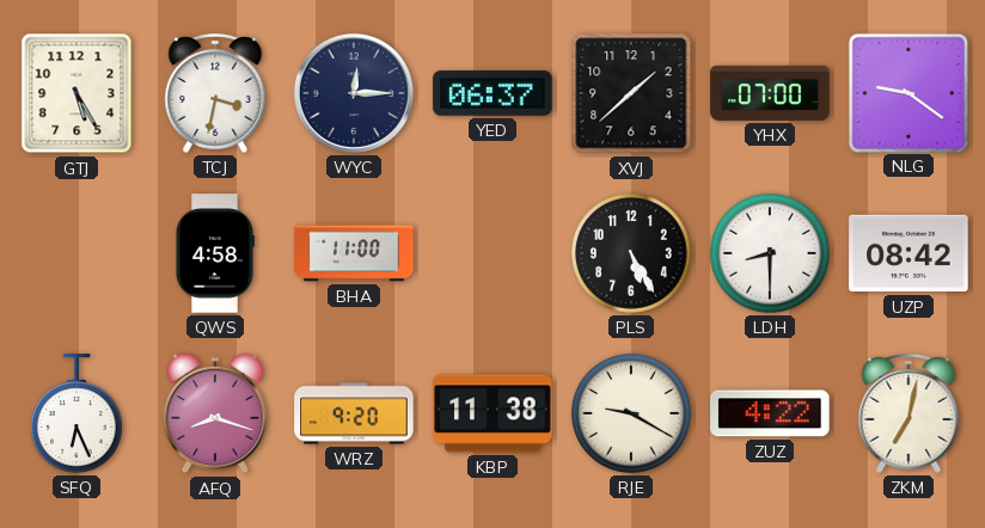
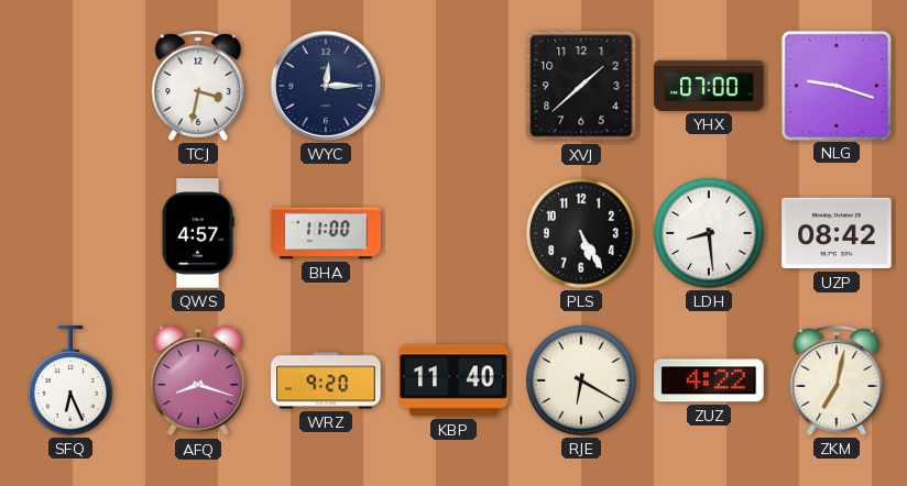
GTJ: 5:25 -> none
YED: 06:37 -> none
NLG: 9:21 -> 9:18
QWS: 4:58 -> 4:57
LDH: 8:30 -> 8:29
KBP: 11:38 -> 11:40
RJE: 9:20 -> 6:20
